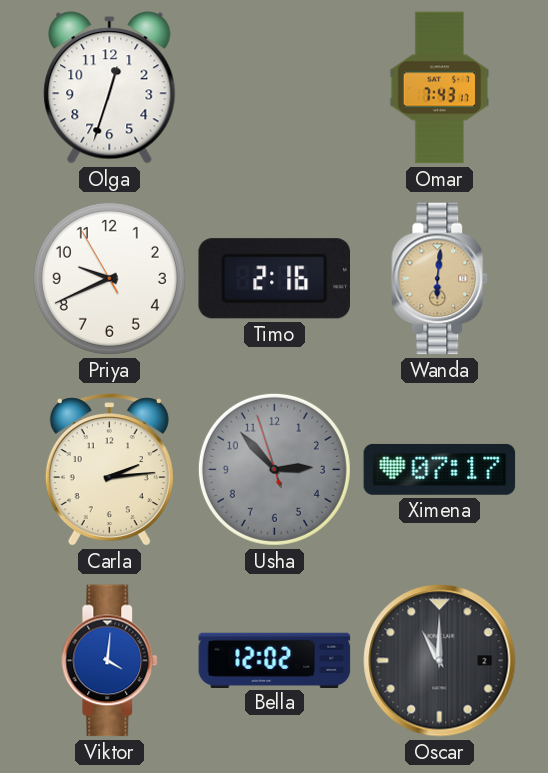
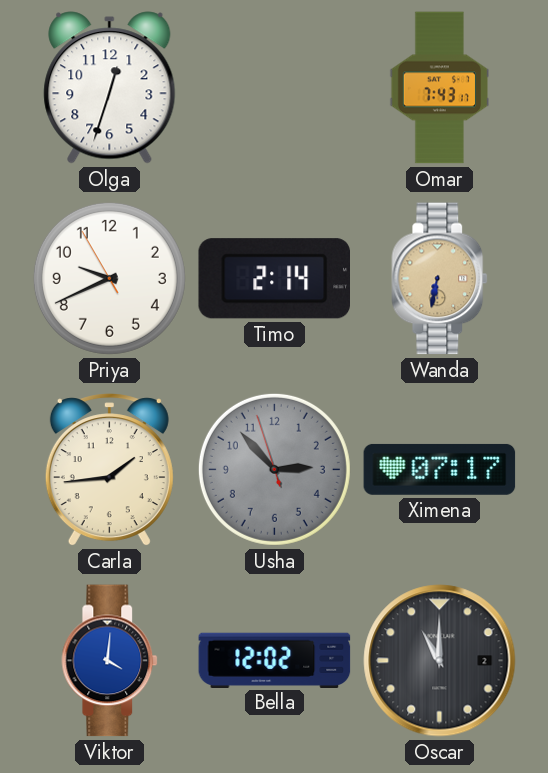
Timo: 2:16 -> 2:14
Wanda: 6:01 -> 6:32
Carla: 2:14 -> 1:44
